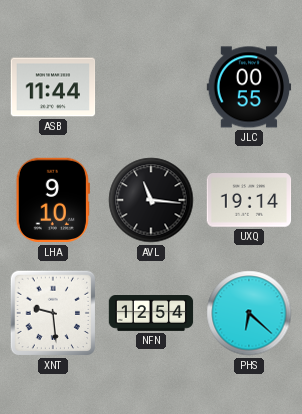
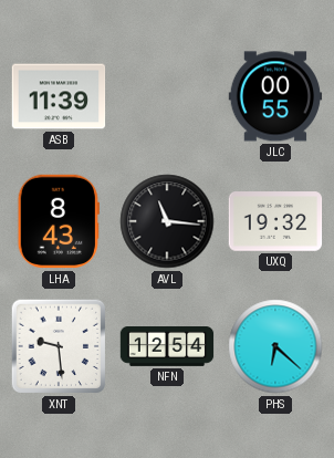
ASB: 11:44 -> 11:39
LHA: 9:10 -> 8:43
UXQ: 19:14 -> 19:32
